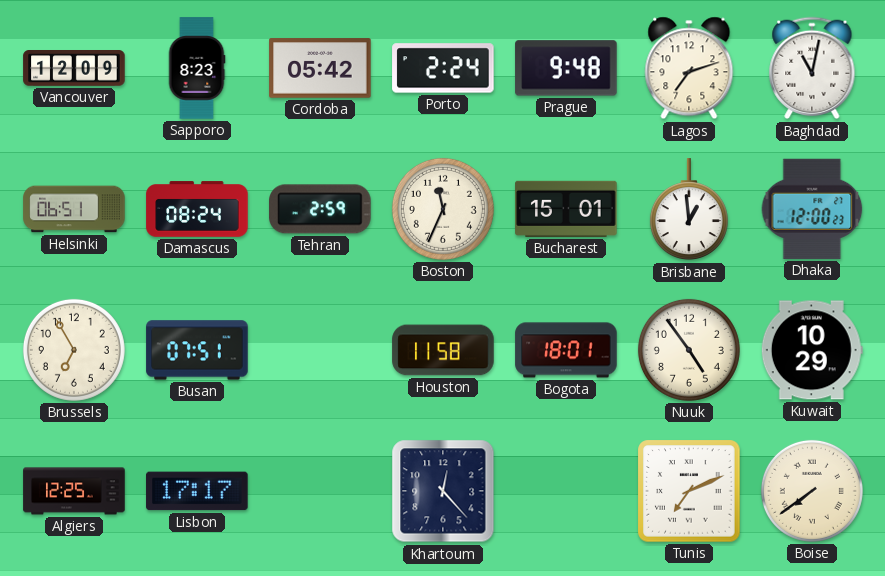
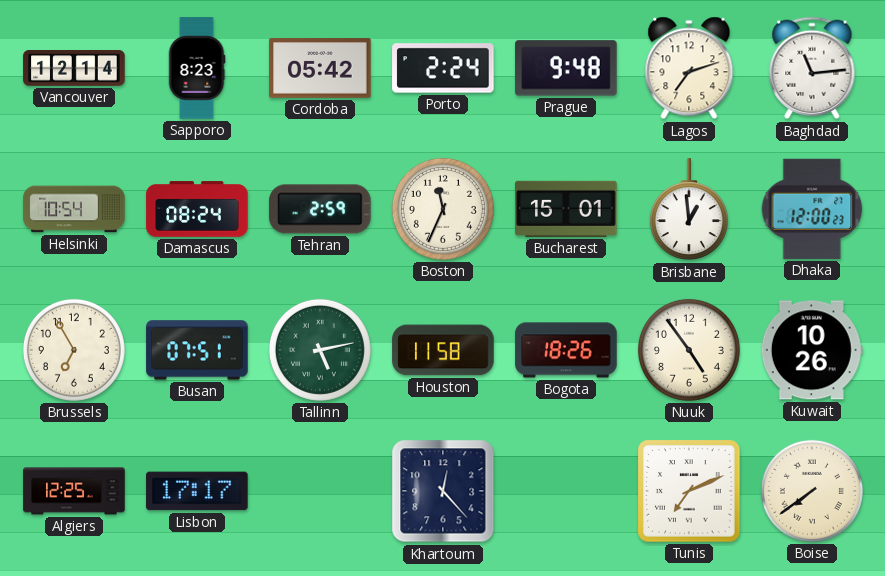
Vancouver: 12:09 -> 12:14
Baghdad: 11:02 -> 11:14
Helsinki: 06:51 -> 10:54
Tallinn: none -> 5:13
Bogota: 18:01 -> 18:26
Kuwait: 10:29 -> 10:26
